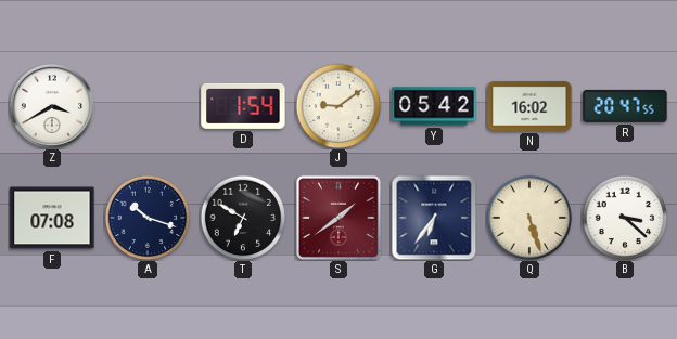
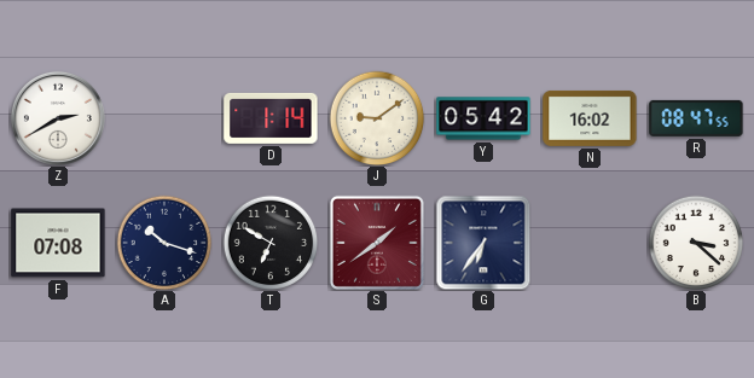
Z: 3:40 -> 2:40
D: 1:54 -> 1:14
R: 20:47 -> 08:47
Q: 5:27 -> none
